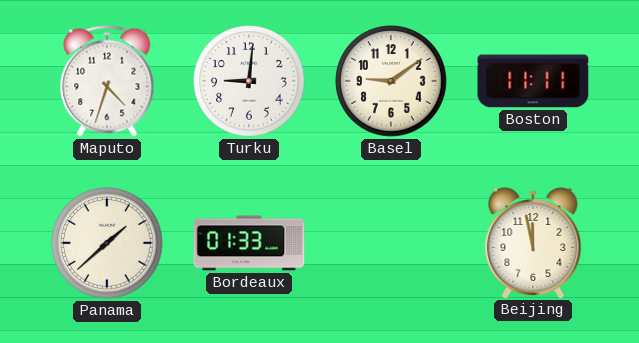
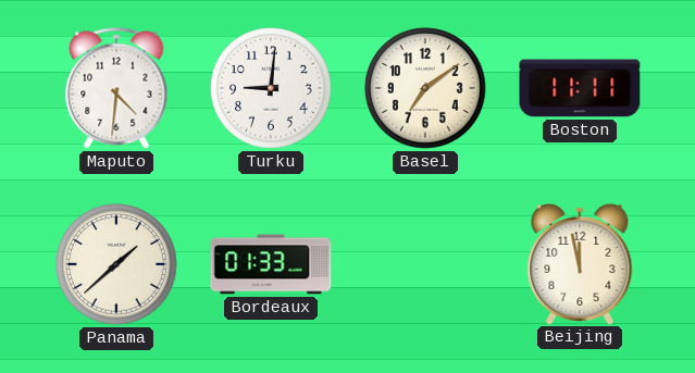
Maputo: 4:33 -> 4:31
Basel: 9:09 -> 7:09
